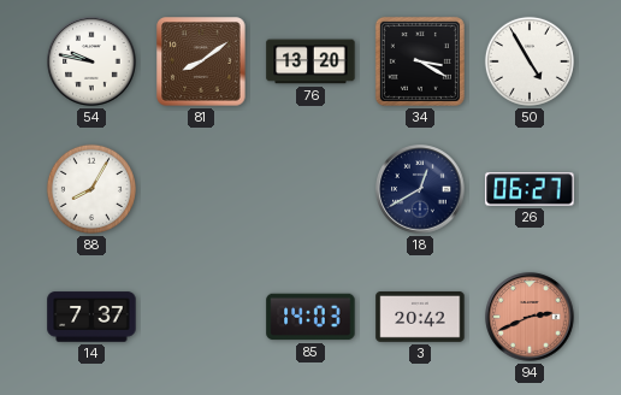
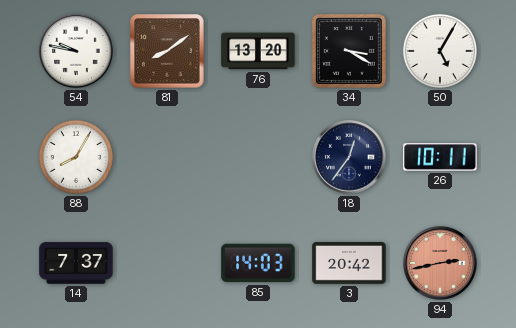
50: 4:55 -> 5:05
18: 12:40 -> 12:36
26: 06:27 -> 10:11
94: 2:41 -> 2:43
